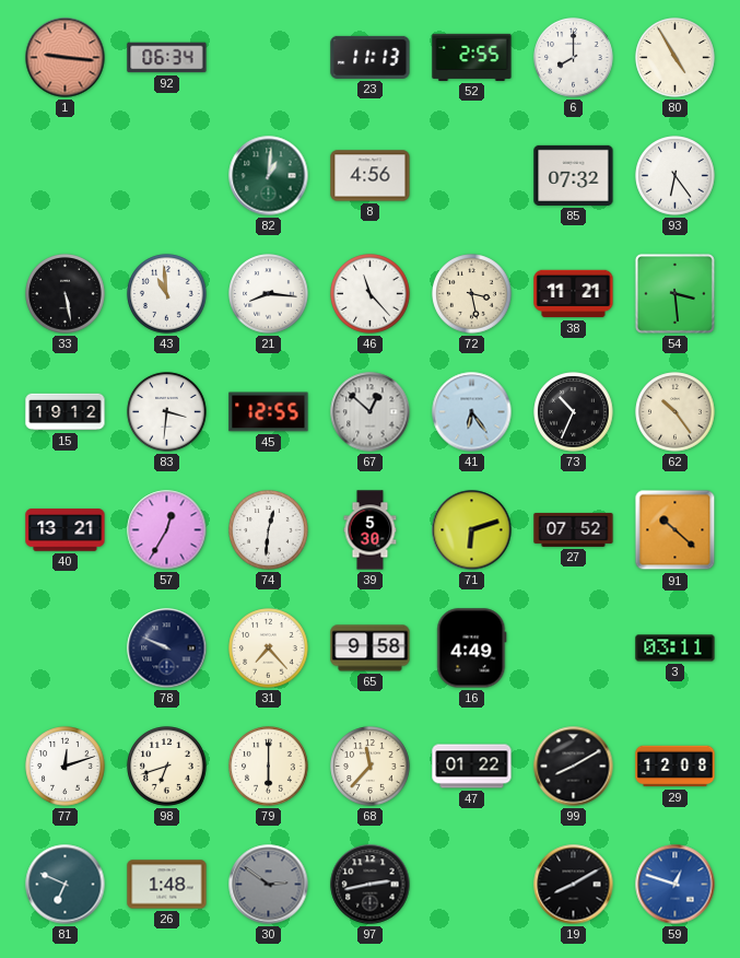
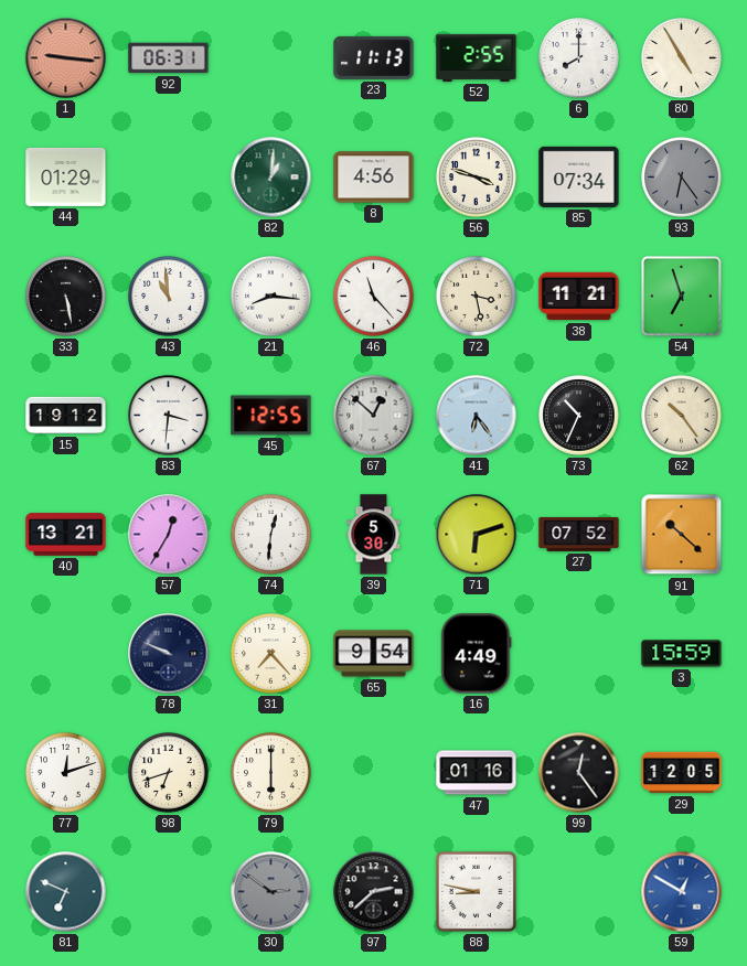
92: 06:34 -> 06:31
44: none -> 01:29
56: none -> 3:48
85: 07:32 -> 07:34
93 dial: white -> grey
54: 3:29 -> 6:57
65: 9:58 -> 9:54
3: 03:11 -> 15:59
68: 11:37 -> none
47: 01:22 -> 01:16
99: 8:10 -> 12:24
29: 12:08 -> 12:05
26: 1:48 -> none
97: 2:43 -> 2:38
88: none -> 8:47
19: 8:10 -> none
59: 12:48 -> 12:50
